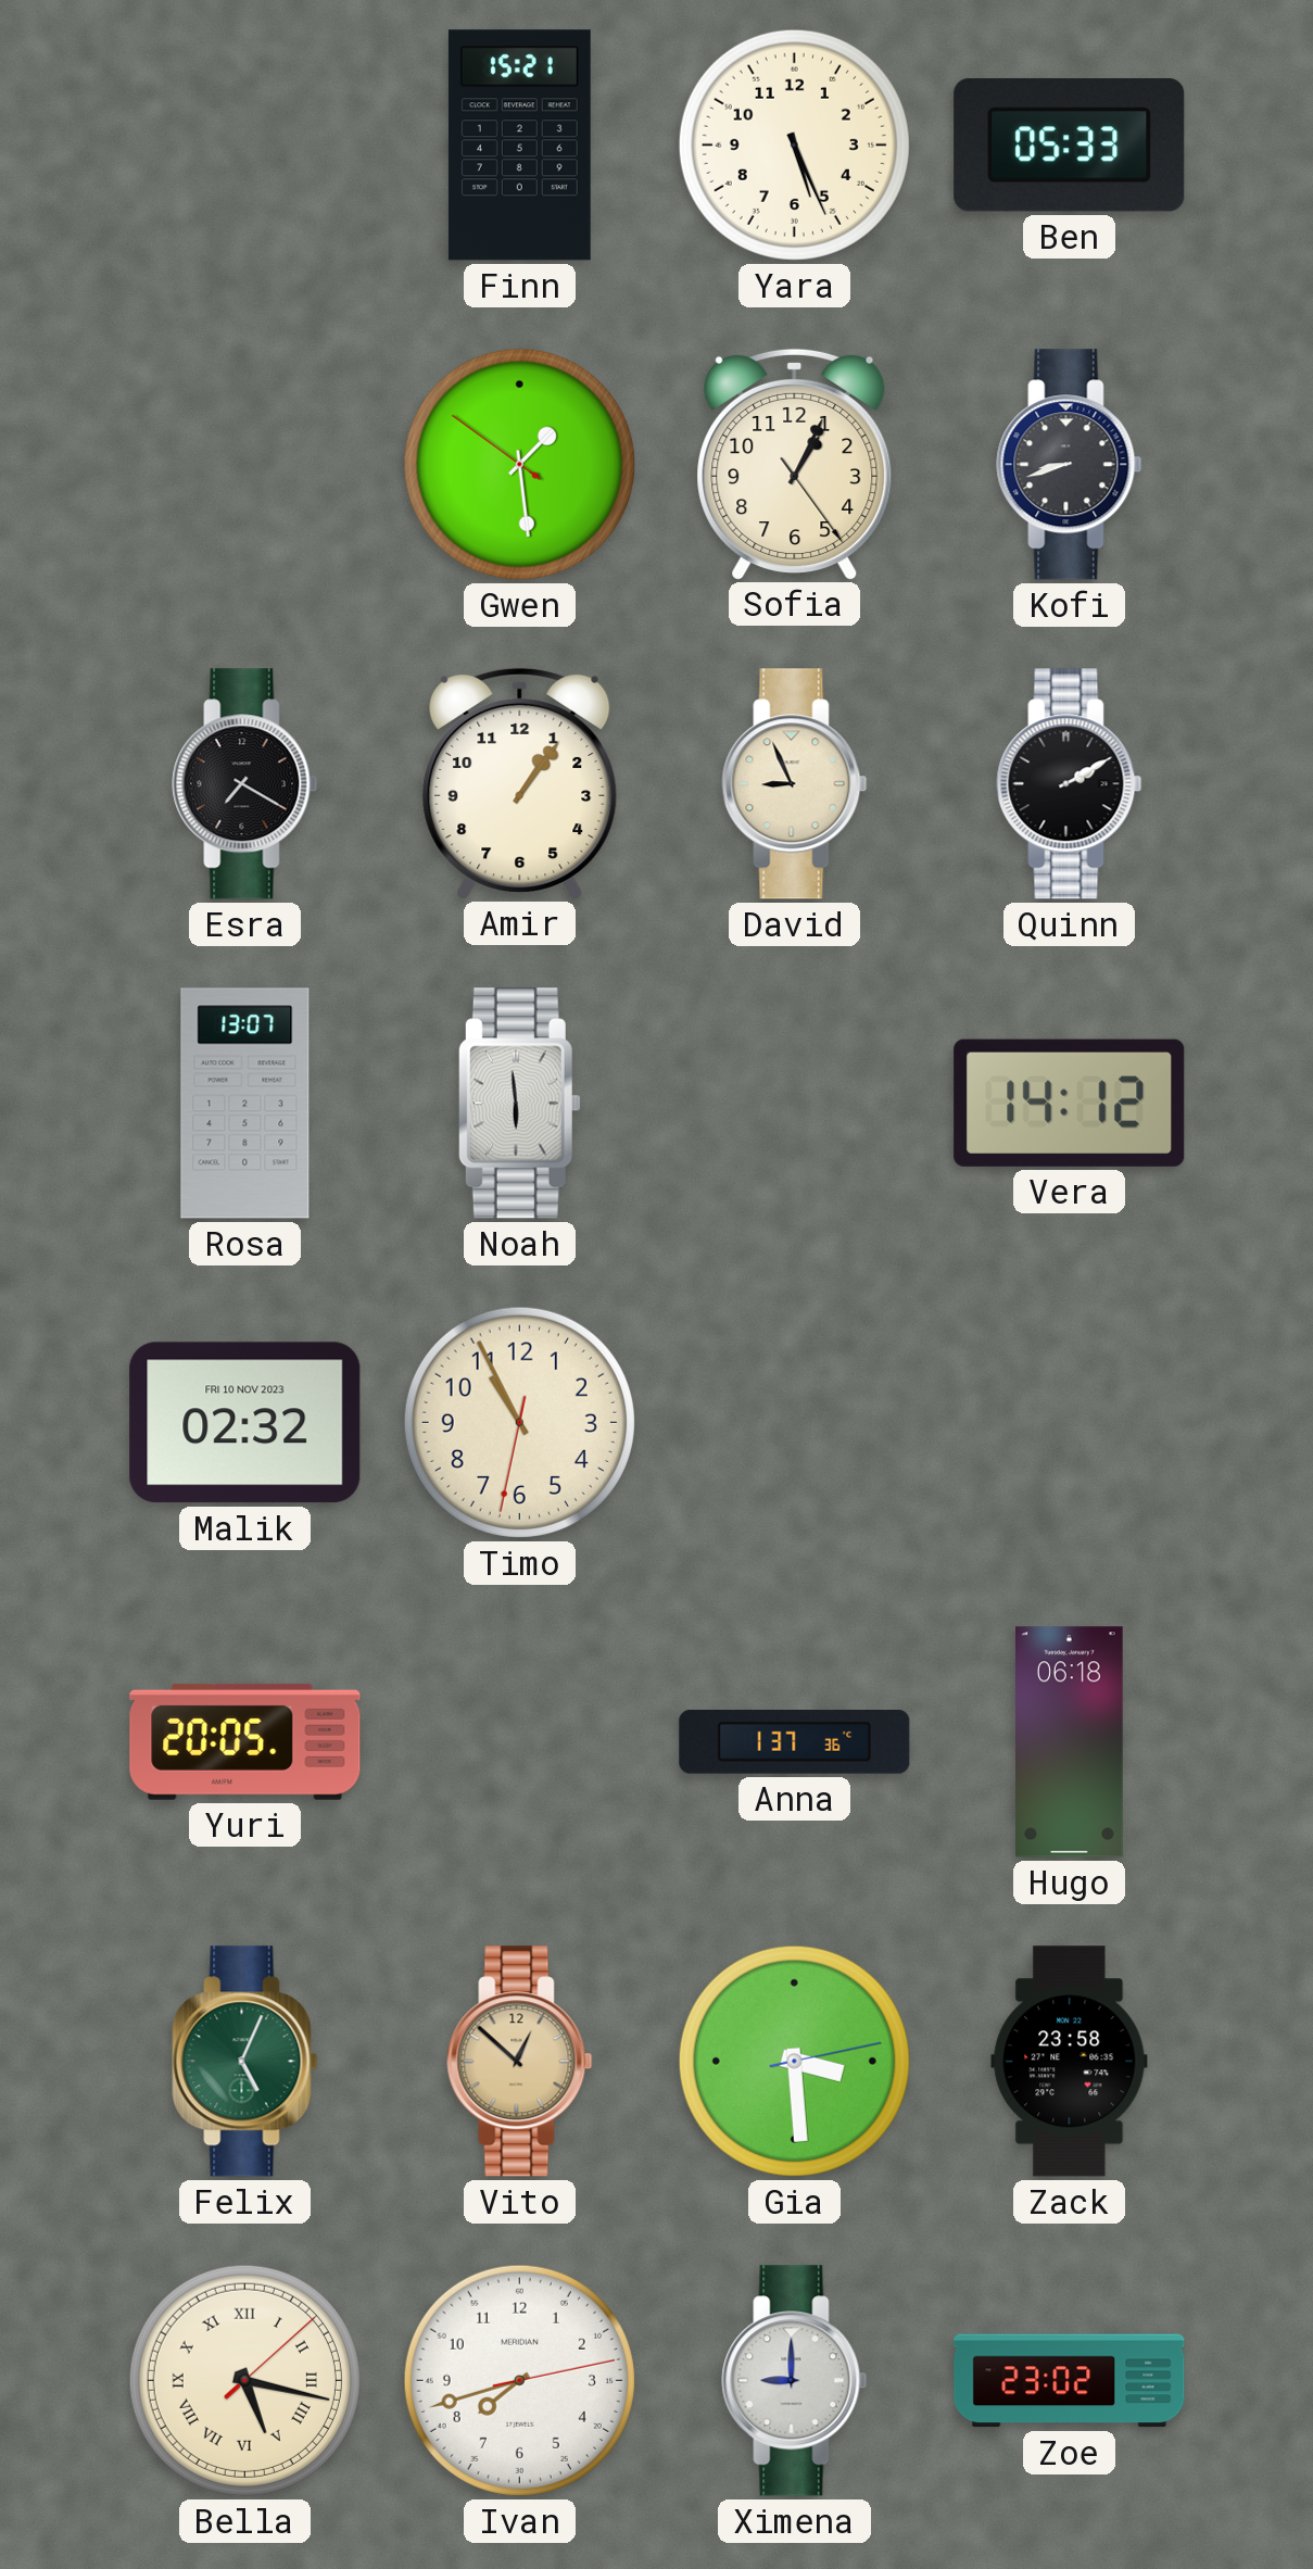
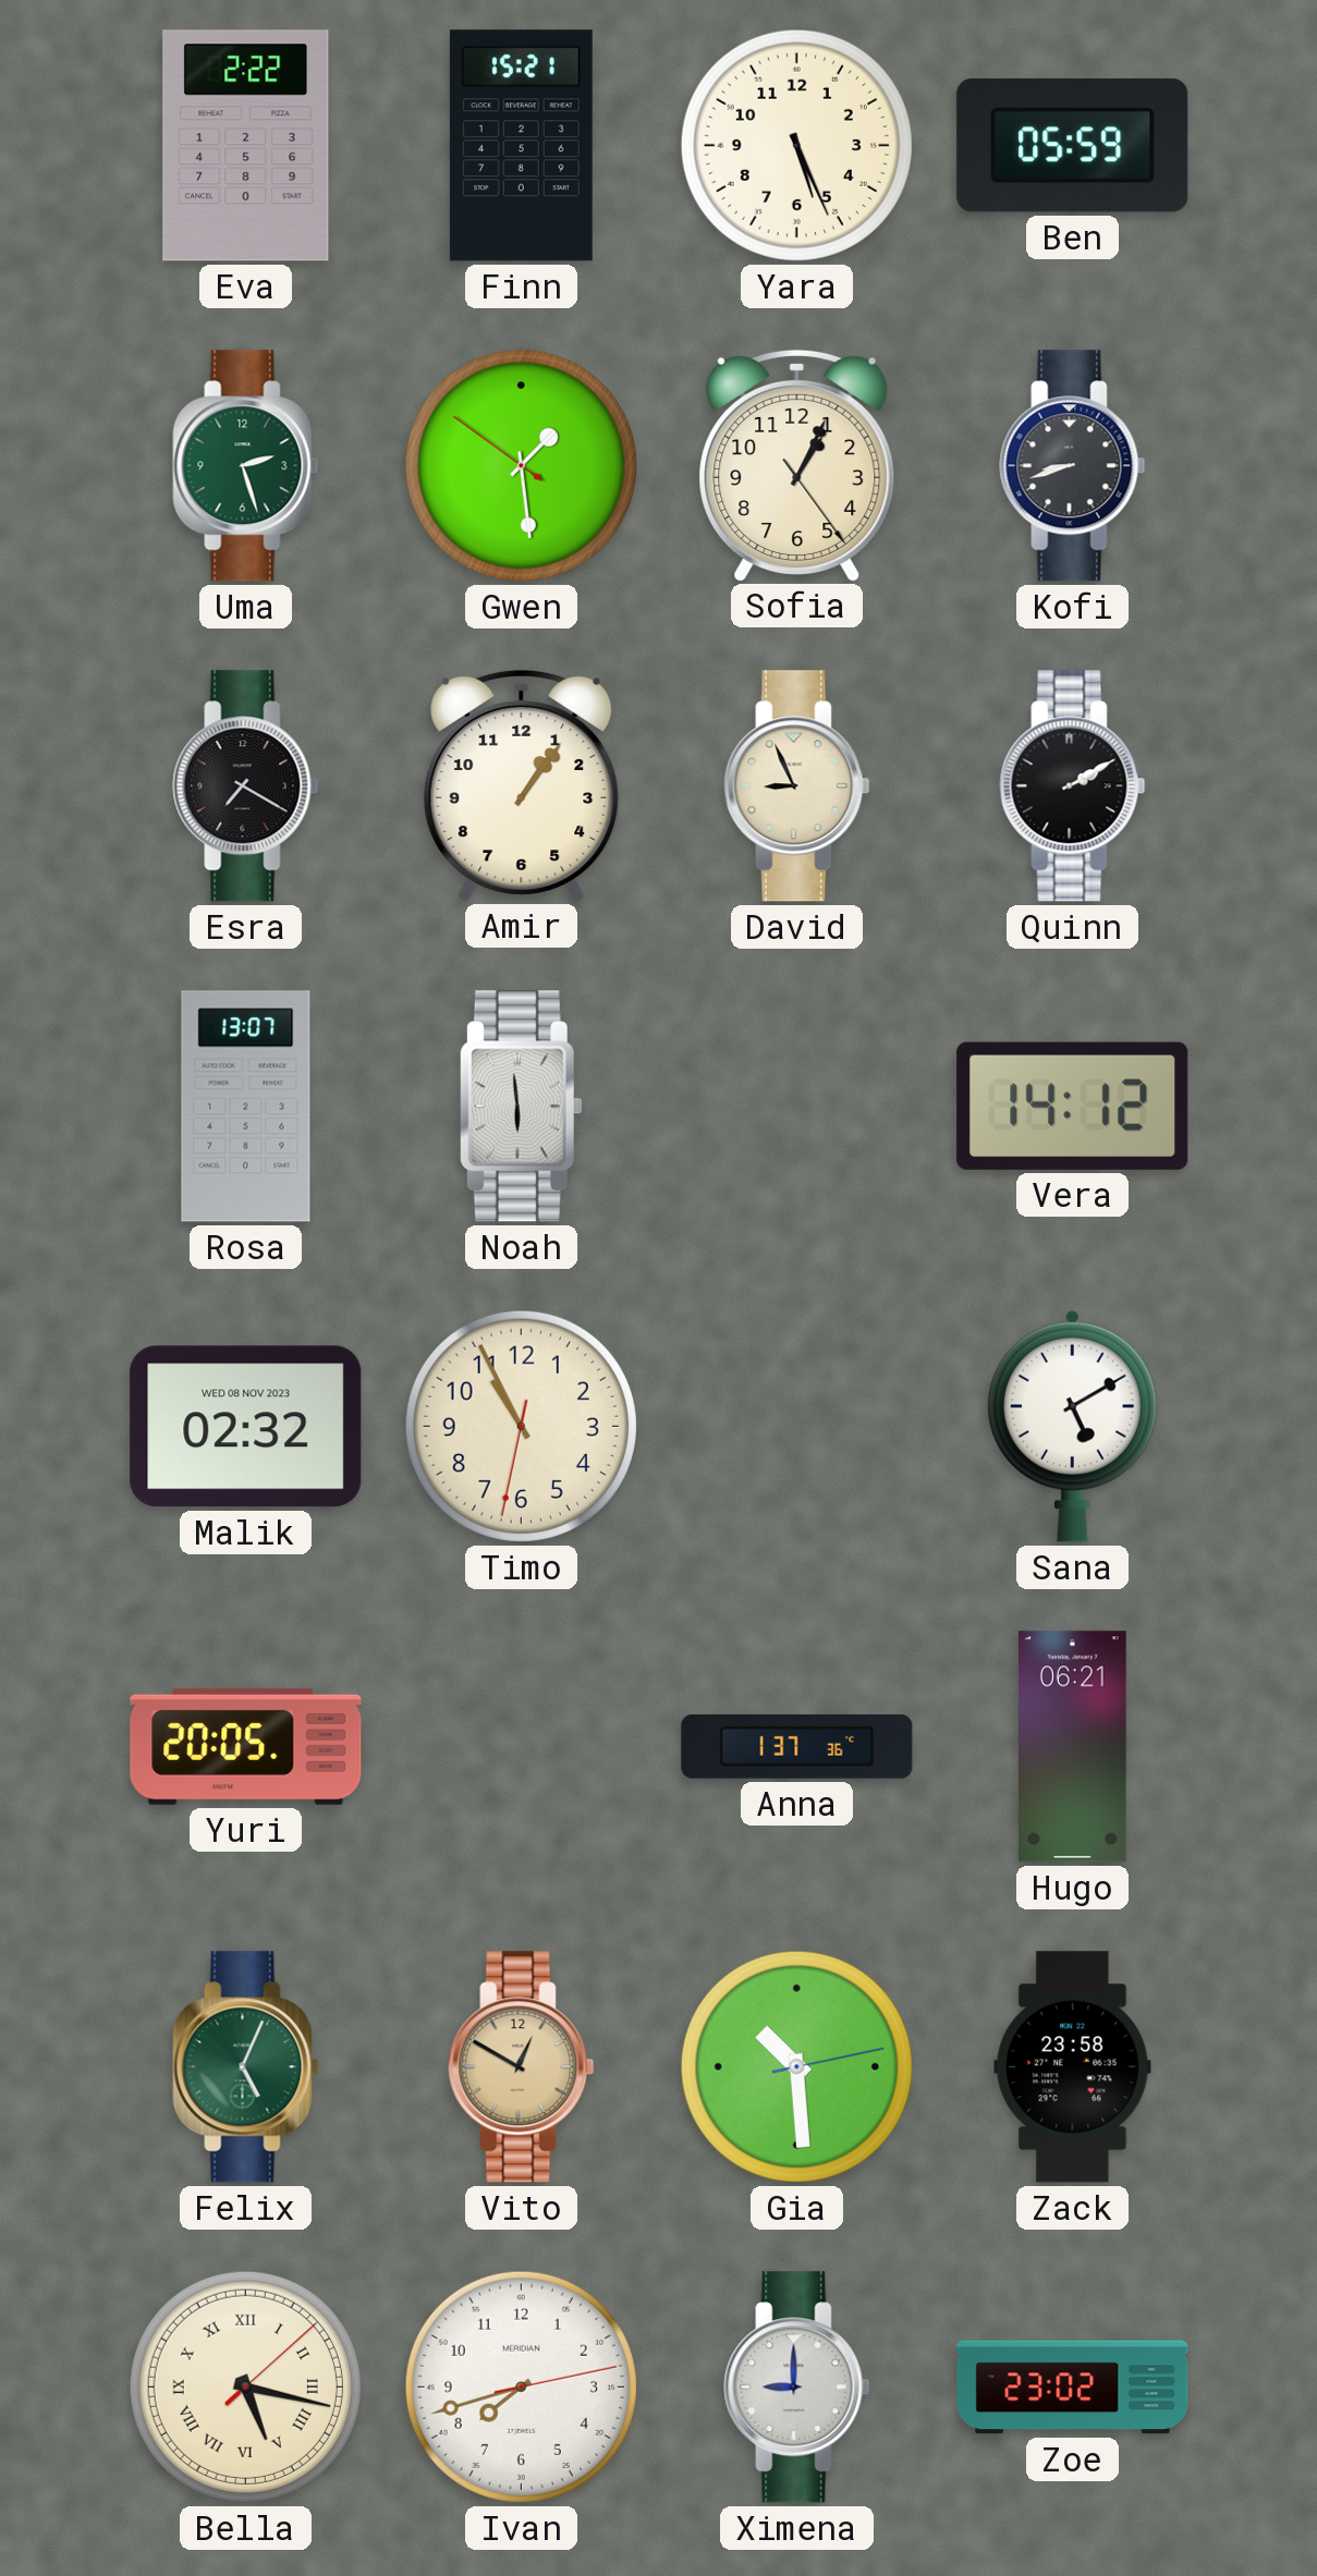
Eva: none -> 2:22
Ben: 05:33 -> 05:59
Uma: none -> 2:27
Malik date: FRI 10 NOV 2023 -> WED 08 NOV 2023
Sana: none -> 5:10
Hugo: 06:18 -> 06:21
Vito: 12:52 -> 12:50
Gia: 3:29 -> 10:29
